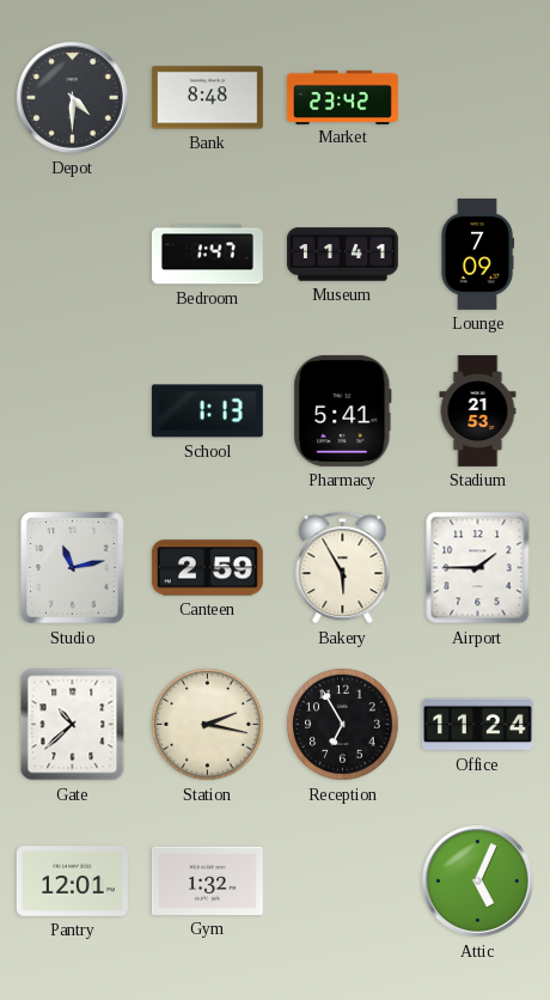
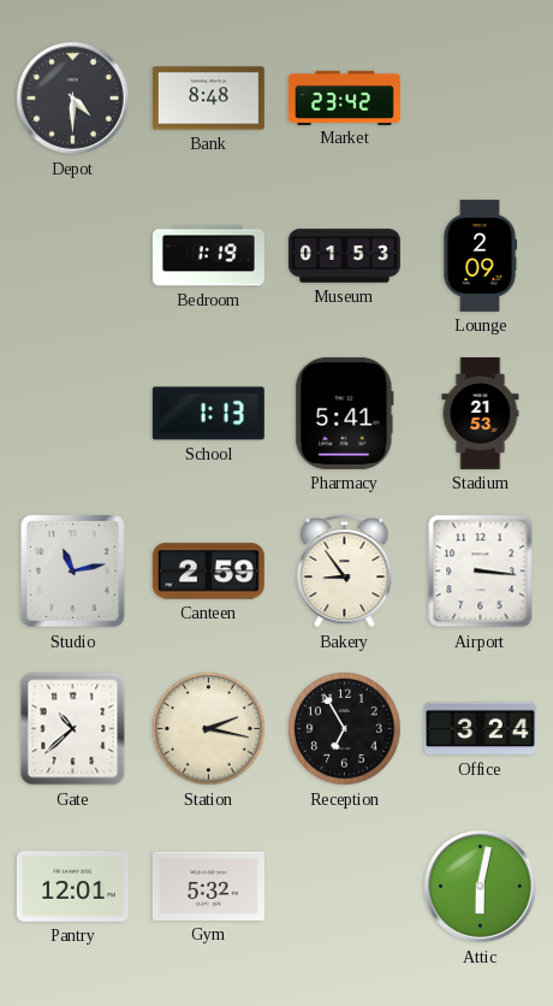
Bedroom: 1:47 -> 1:19
Museum: 11:41 -> 01:53
Lounge: 7:09 -> 2:09
Bakery: 5:55 -> 8:54
Airport: 1:45 -> 3:16
Office: 11:24 -> 3:24
Gym: 1:32 -> 5:32
Attic: 5:04 -> 6:02
